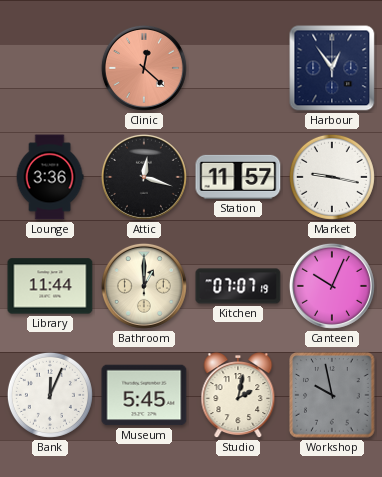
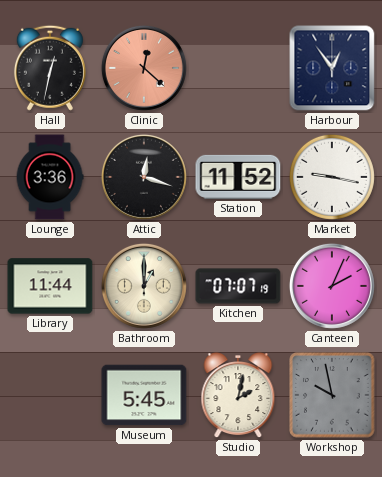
Hall: none -> 12:32
Station: 11:57 -> 11:52
Canteen: 10:04 -> 2:04
Bank: 12:04 -> none
